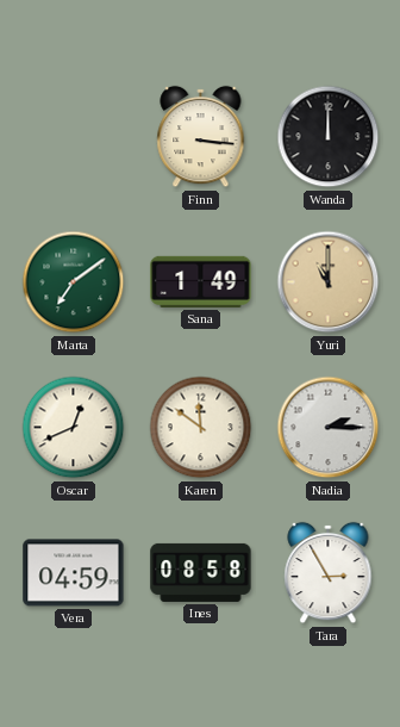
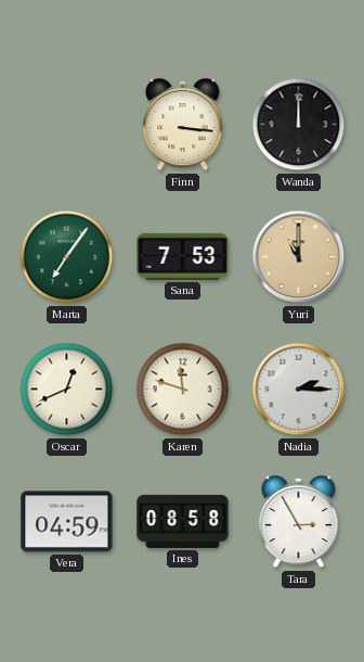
Marta: 7:09 -> 7:06
Sana: 1:49 -> 7:53
Karen: 11:51 -> 11:48
